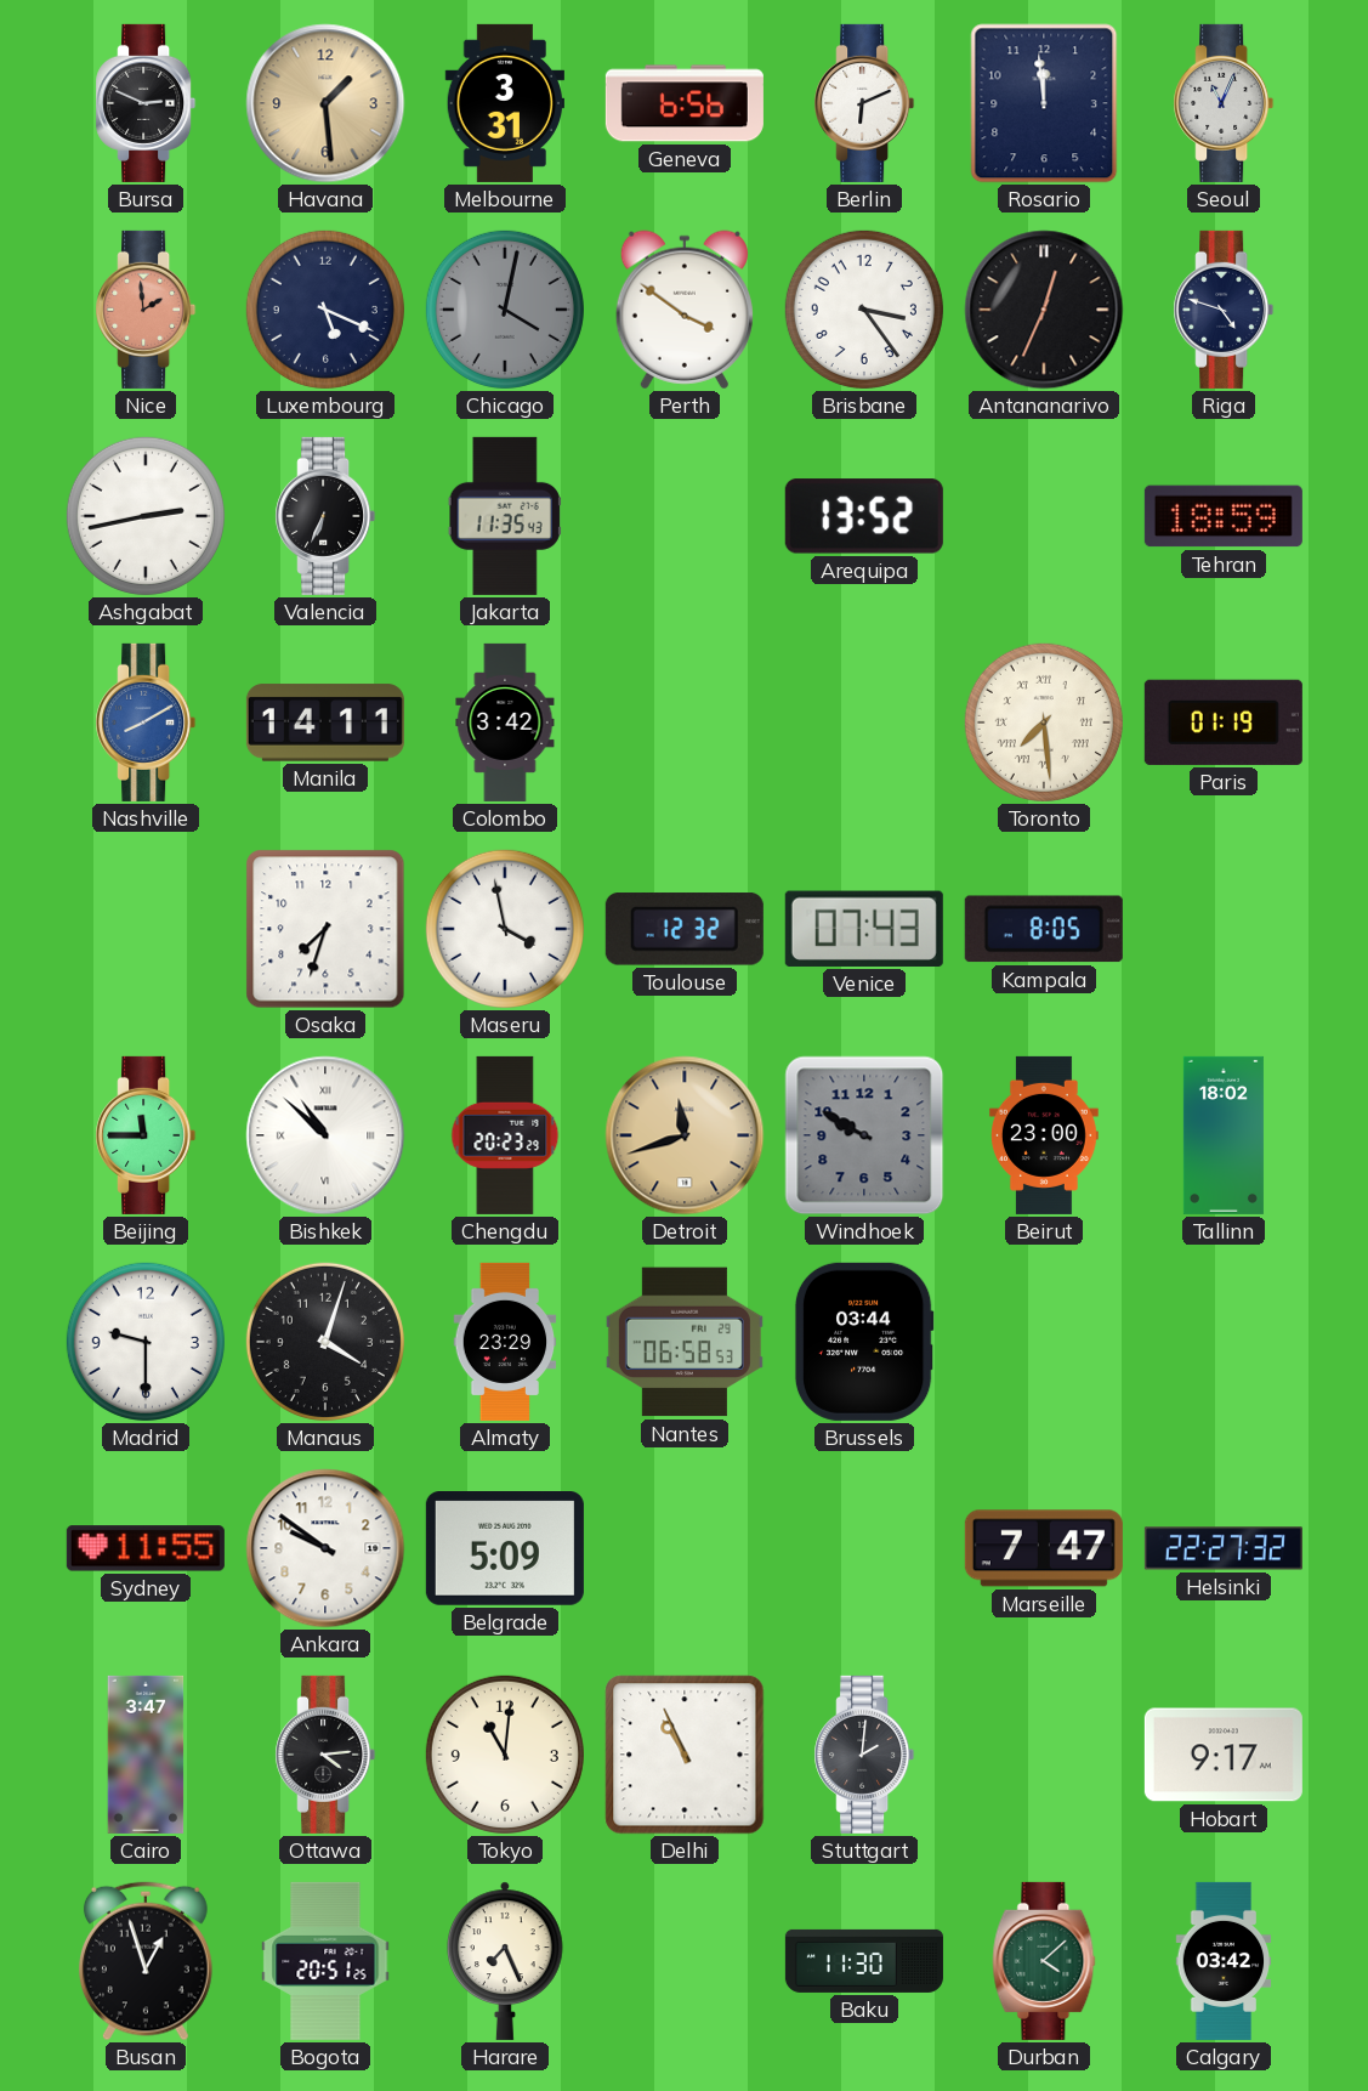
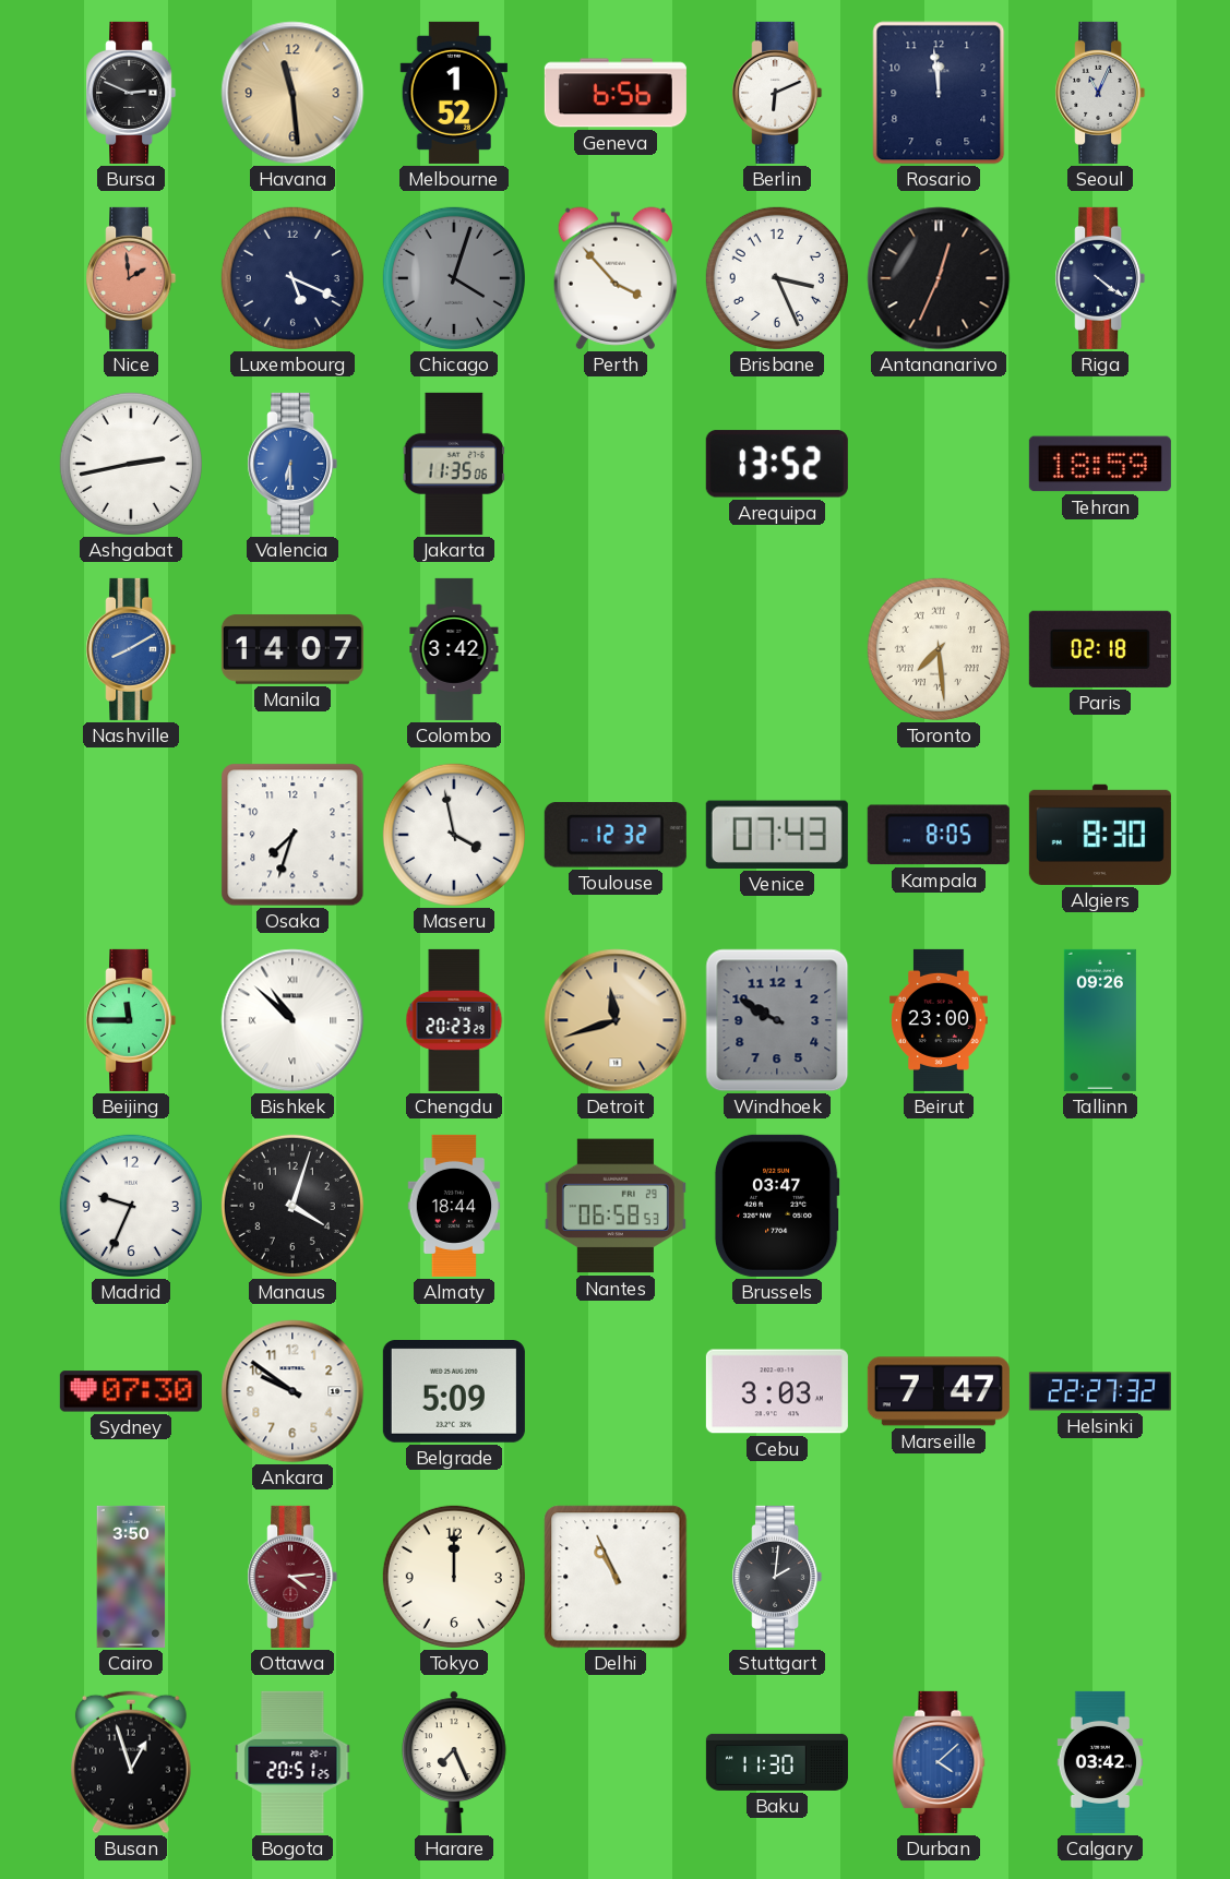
Havana: 1:29 -> 11:29
Melbourne: 3:31 -> 1:52
Chicago: 4:02 -> 4:03
Perth: 3:51 -> 3:53
Brisbane: 3:24 -> 3:26
Riga: 4:48 -> 4:21
Valencia: 6:34 -> 6:30
Valencia dial: black -> blue
Jakarta: 11:35:43 -> 11:35:06
Manila: 14:11 -> 14:07
Paris: 01:19 -> 02:18
Algiers: none -> 8:30
Tallinn: 18:02 -> 09:26
Madrid: 9:30 -> 9:34
Almaty: 23:29 -> 18:44
Brussels: 03:44 -> 03:47
Sydney: 11:55 -> 07:30
Cebu: none -> 3:03
Cairo: 3:47 -> 3:50
Ottawa dial: black -> burgundy
Tokyo: 11:01 -> 12:00
Hobart: 9:17 -> none
Durban dial: green -> blue
